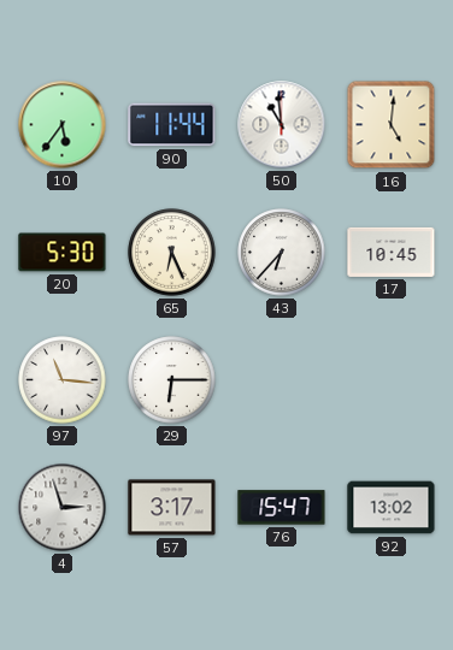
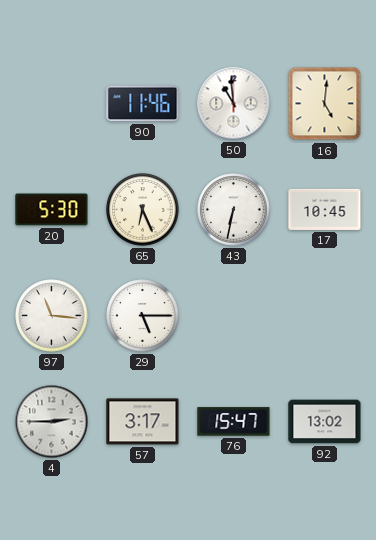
10: 5:36 -> none
90: 11:44 -> 11:46
43: 6:37 -> 6:32
29: 6:15 -> 5:15
4: 2:57 -> 2:45
